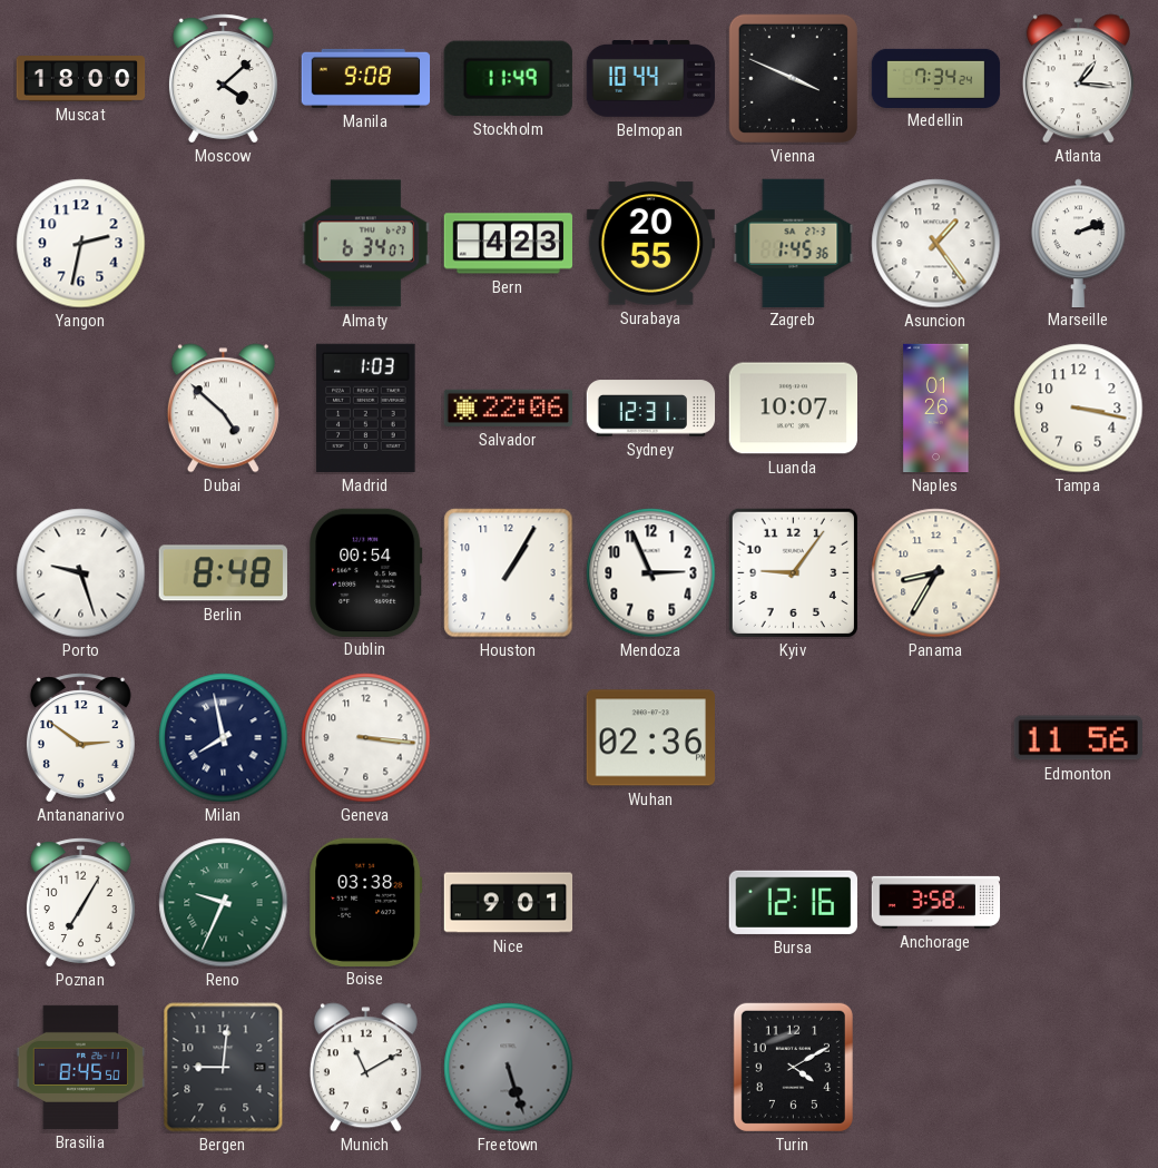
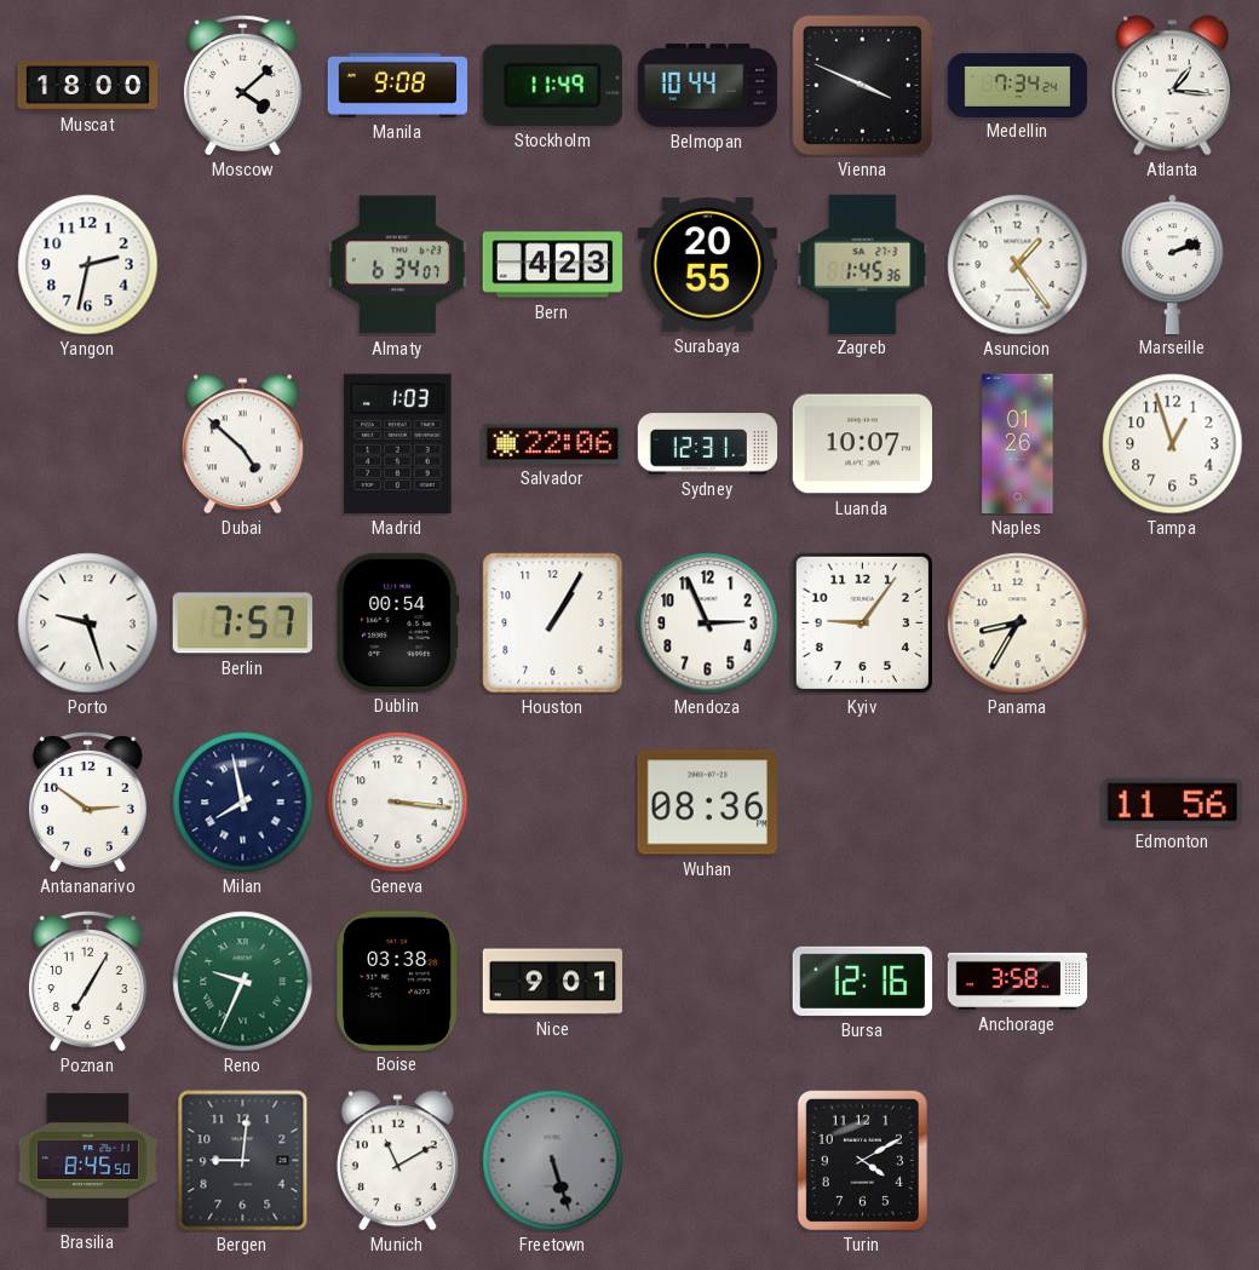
Tampa: 3:17 -> 12:57
Berlin: 8:48 -> 7:57
Wuhan: 02:36 -> 08:36
